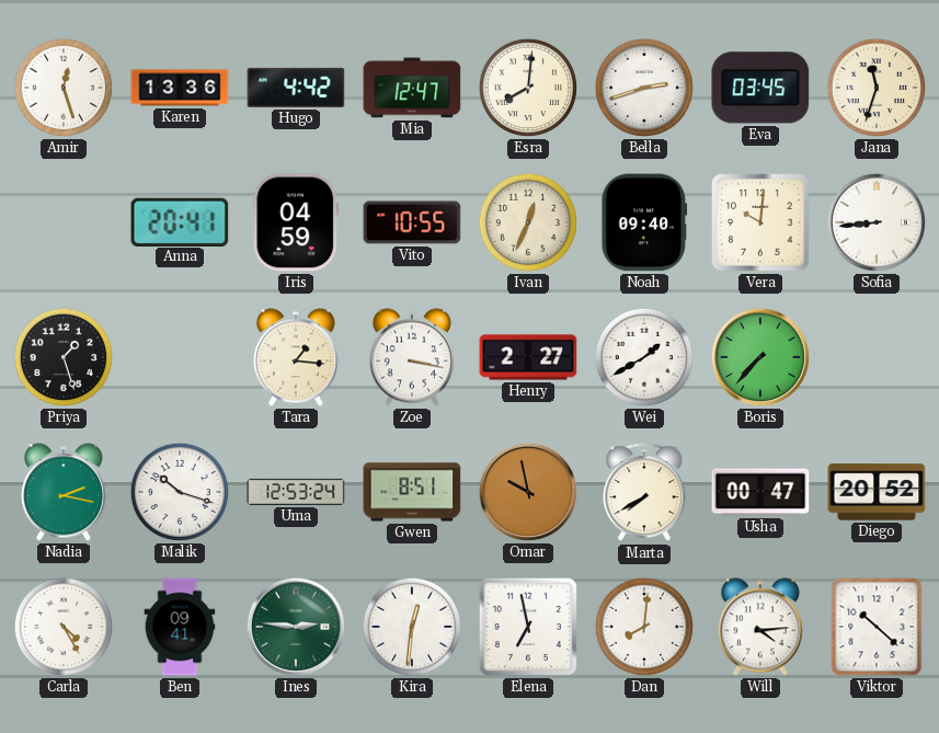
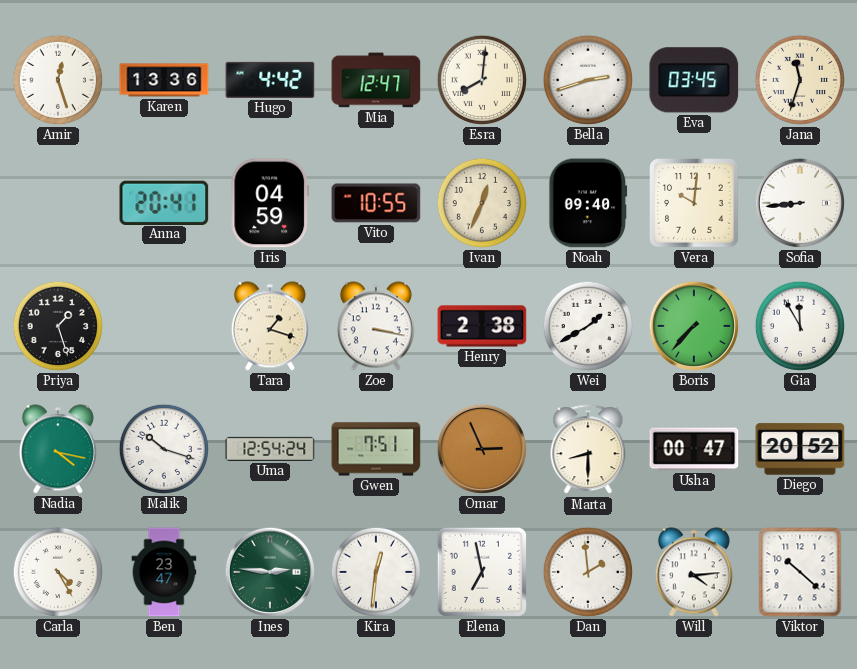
Tara: 1:16 -> 1:18
Henry: 2:27 -> 2:38
Gia: none -> 11:55
Nadia: 2:17 -> 4:17
Uma: 12:53 -> 12:54
Gwen: 8:51 -> 7:51
Omar: 9:58 -> 2:56
Marta: 7:40 -> 8:30
Ben: 09:41 -> 23:47
Dan: 8:01 -> 1:59
